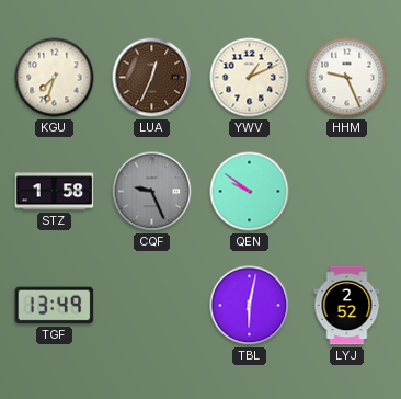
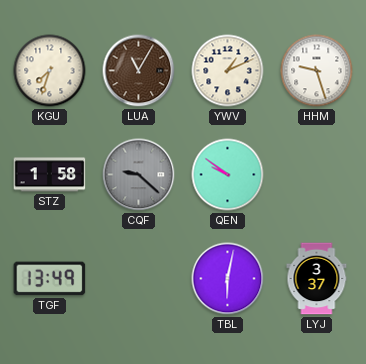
LUA: 12:34 -> 11:05
HHM: 9:26 -> 9:27
CQF: 9:26 -> 9:22
LYJ: 2:52 -> 3:37
